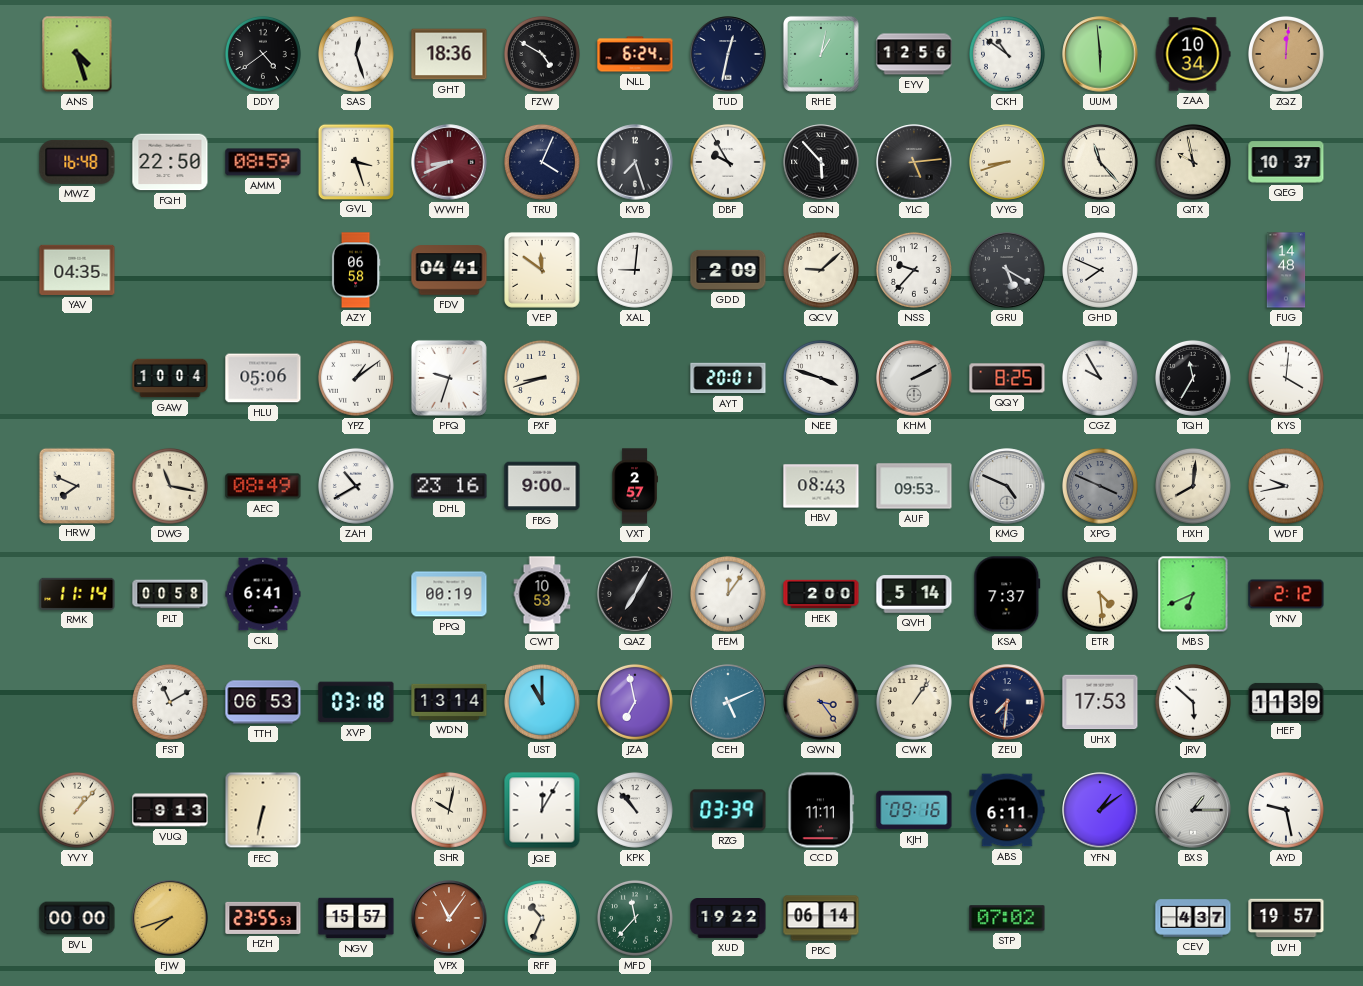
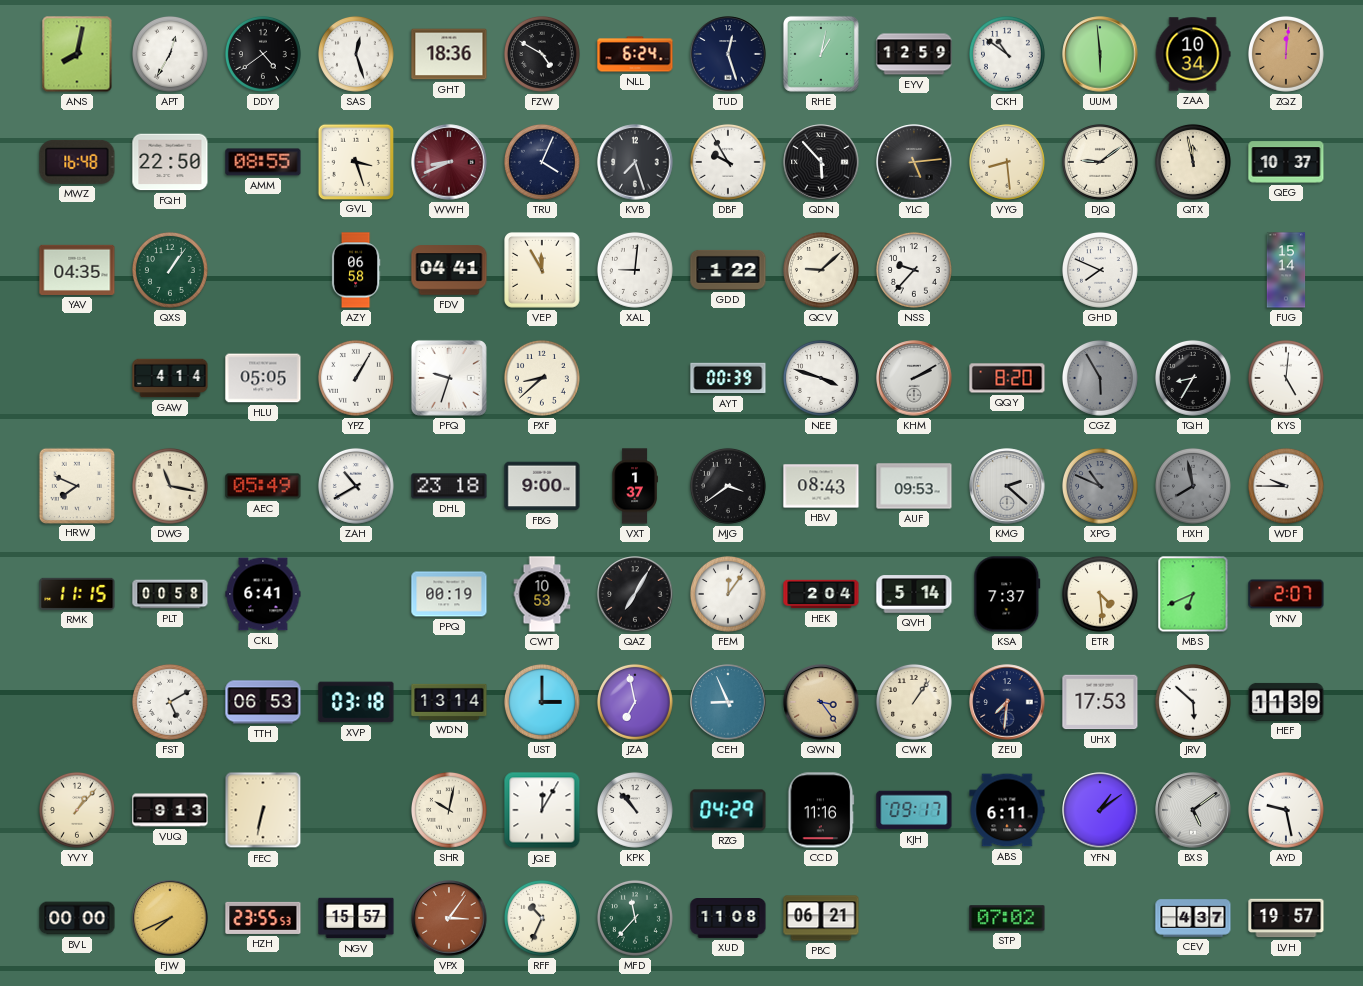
ANS: 4:27 -> 8:02
APT: none -> 12:35
TUD: 12:32 -> 12:27
EYV: 12:56 -> 12:59
AMM: 08:59 -> 08:55
VYG: 8:42 -> 8:29
DJQ: 11:23 -> 9:09
QTX: 9:58 -> 11:58
QXS: none -> 1:06
VEP: 11:51 -> 11:55
GDD: 2:09 -> 1:22
GRU: 5:20 -> none
FUG: 14:48 -> 15:14
GAW: 10:04 -> 4:14
HLU: 05:06 -> 05:05
YPZ: 1:09 -> 1:05
PXF: 8:42 -> 8:38
AYT: 20:01 -> 00:39
QQY: 8:25 -> 8:20
CGZ: 9:55 -> 5:55
CGZ dial: white -> grey
TQH: 11:35 -> 8:35
KYS: 4:01 -> 5:01
AEC: 08:49 -> 05:49
DHL: 23:16 -> 23:18
VXT: 2:57 -> 1:37
MJG: none -> 3:39
KMG: 4:49 -> 2:22
XPG: 3:49 -> 10:49
HXH: 8:01 -> 7:58
HXH dial: cream -> grey
WDF: 9:43 -> 9:45
RMK: 11:14 -> 11:15
HEK: 2:00 -> 2:04
YNV: 2:12 -> 2:07
FST: 11:10 -> 5:10
UST: 11:00 -> 3:00
CEH: 5:11 -> 8:56
RZG: 03:39 -> 04:29
CCD: 11:11 -> 11:16
KJH: 09:16 -> 09:17
BXS: 1:15 -> 5:09
FJW: 7:42 -> 7:41
VPX: 11:06 -> 3:06
XUD: 19:22 -> 11:08
PBC: 06:14 -> 06:21
